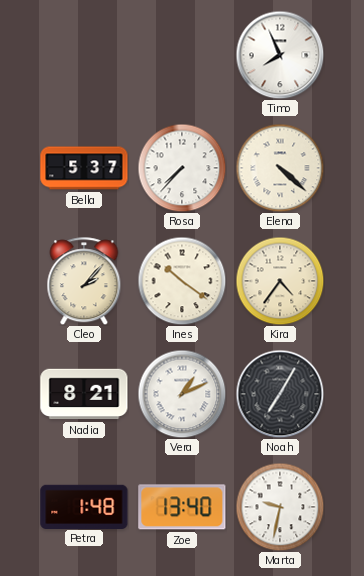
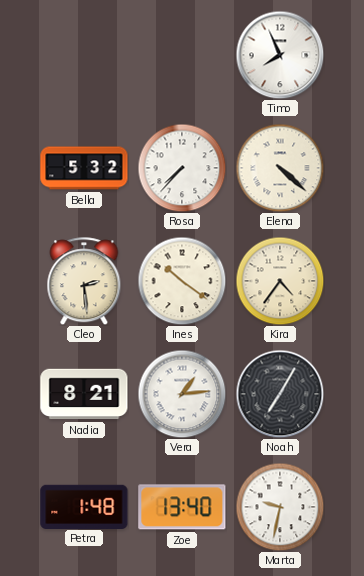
Bella: 5:37 -> 5:32
Cleo: 2:07 -> 2:29
Vera: 1:11 -> 1:14
